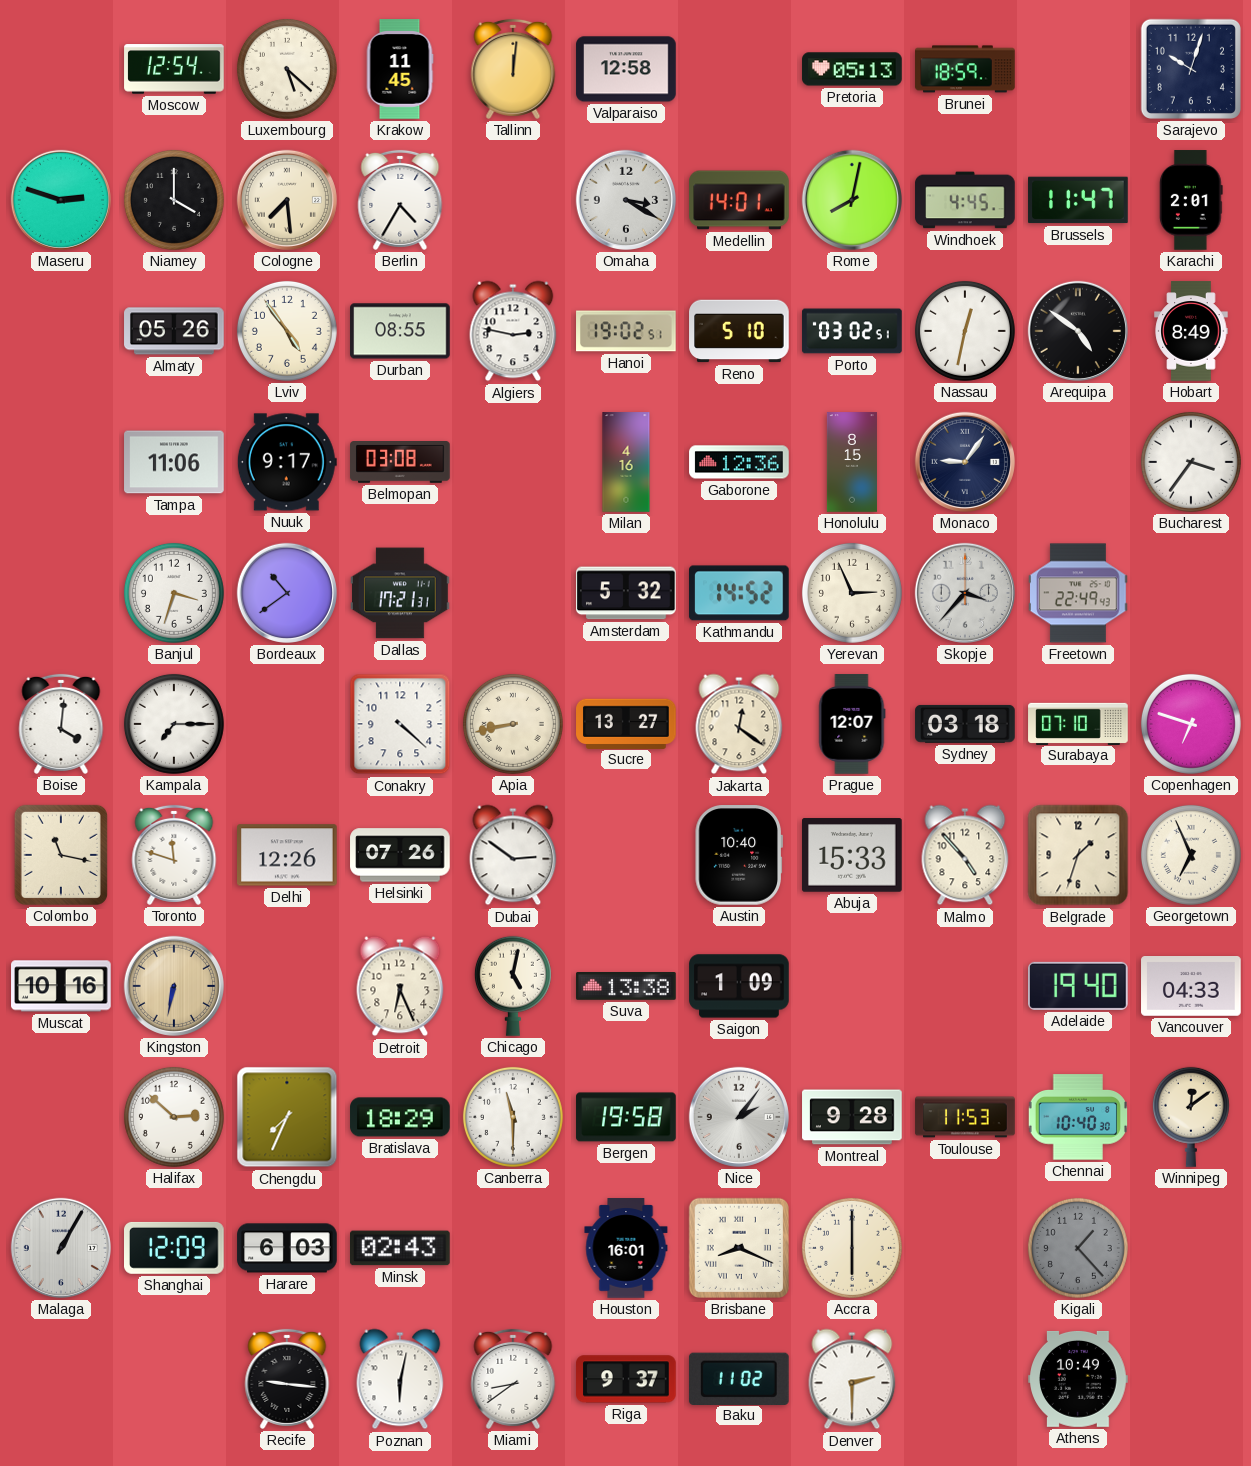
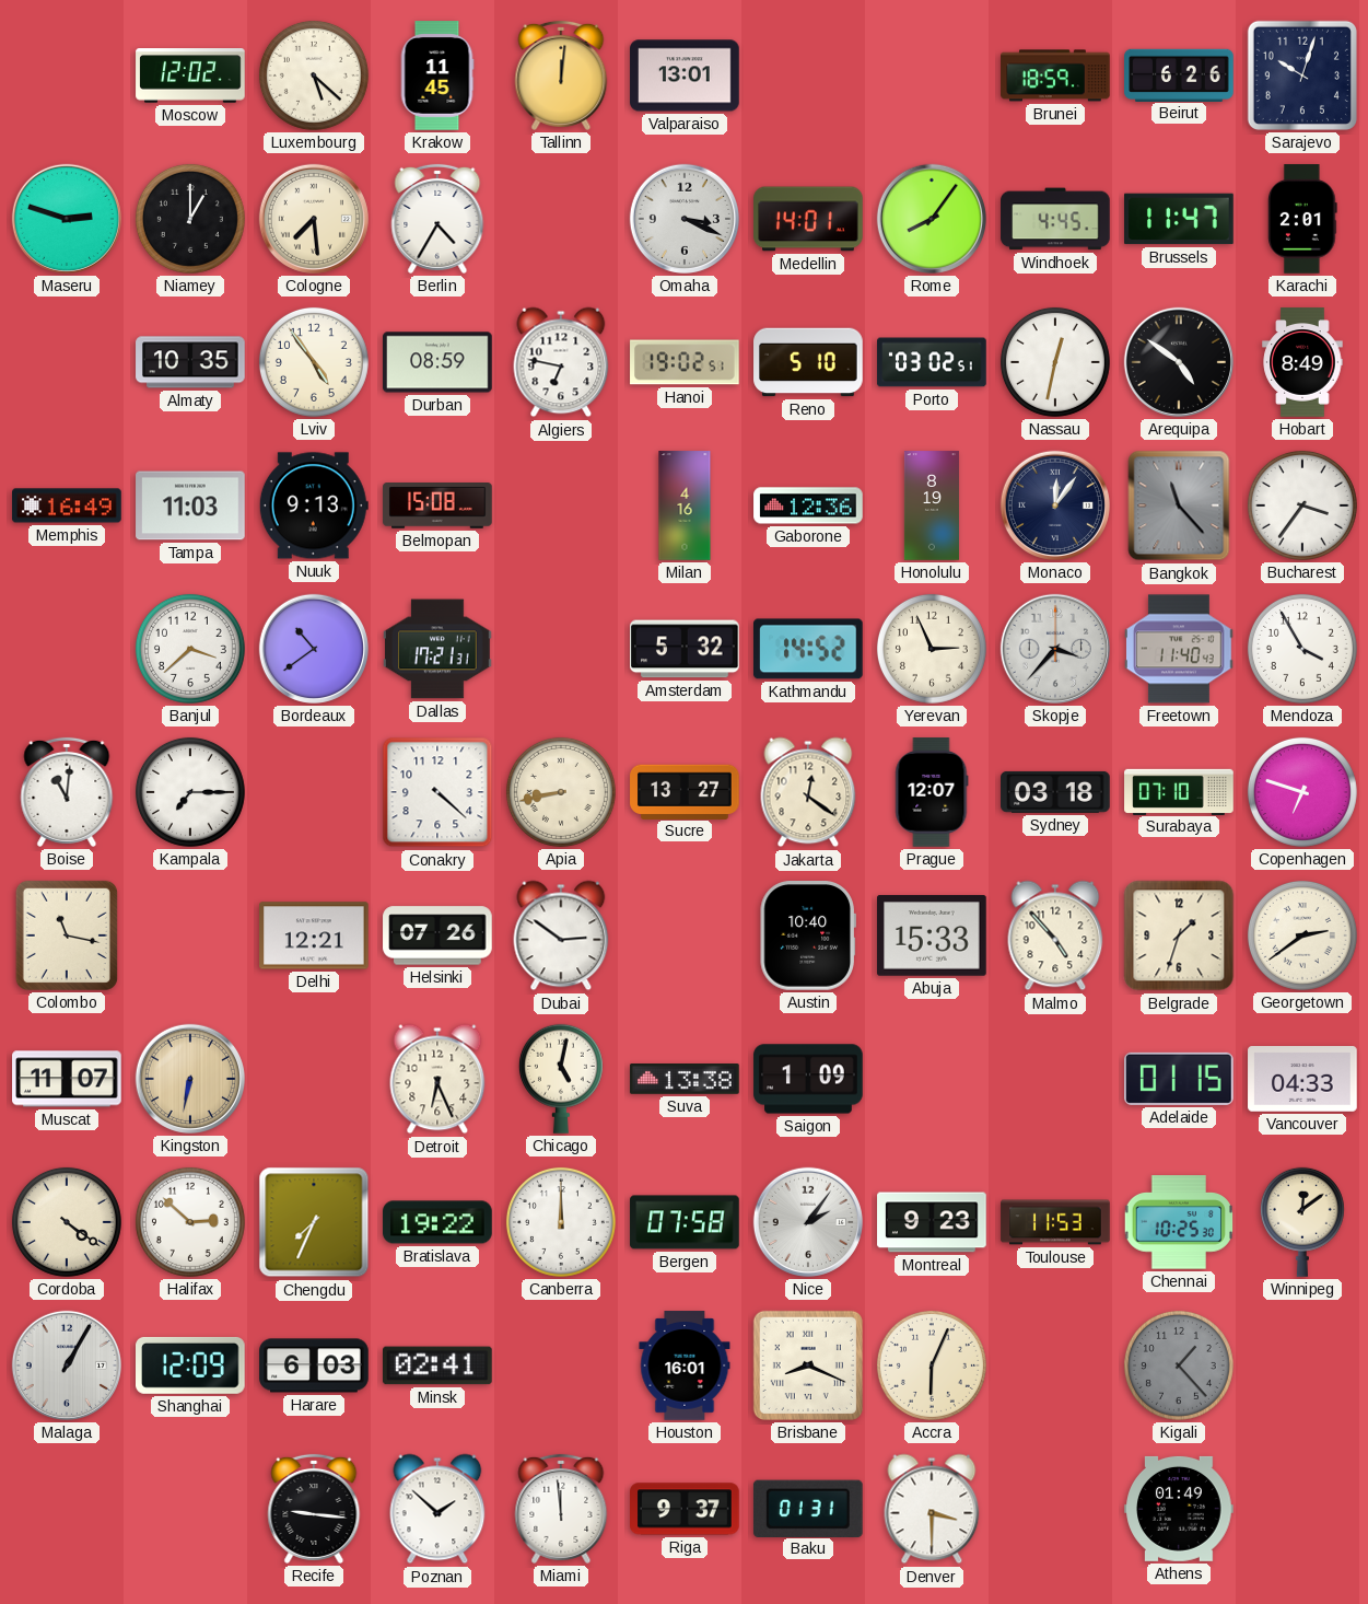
Moscow: 12:54 -> 12:02
Valparaiso: 12:58 -> 13:01
Pretoria: 05:13 -> none
Beirut: none -> 6:26
Niamey: 4:00 -> 1:00
Omaha: 3:20 -> 3:19
Rome: 8:02 -> 8:06
Almaty: 05:26 -> 10:35
Durban: 08:55 -> 08:59
Algiers: 2:47 -> 6:47
Memphis: none -> 16:49
Tampa: 11:06 -> 11:03
Nuuk: 9:17 -> 9:13
Belmopan: 03:08 -> 15:08
Honolulu: 8:15 -> 8:19
Monaco: 9:06 -> 12:06
Bangkok: none -> 11:23
Banjul: 3:33 -> 3:38
Freetown: 22:49 -> 11:40
Mendoza: none -> 3:55
Boise: 4:01 -> 11:01
Toronto: 11:48 -> none
Delhi: 12:26 -> 12:21
Georgetown: 6:56 -> 2:39
Muscat: 10:16 -> 11:07
Adelaide: 19:40 -> 01:15
Cordoba: none -> 4:21
Bratislava: 18:29 -> 19:22
Canberra: 11:30 -> 12:00
Bergen: 19:58 -> 07:58
Montreal: 9:28 -> 9:23
Chennai: 10:40 -> 10:25
Minsk: 02:43 -> 02:41
Accra: 6:00 -> 6:04
Poznan: 6:02 -> 1:52
Miami: 8:39 -> 11:59
Baku: 11:02 -> 01:31
Denver: 2:30 -> 3:30
Athens: 10:49 -> 01:49
